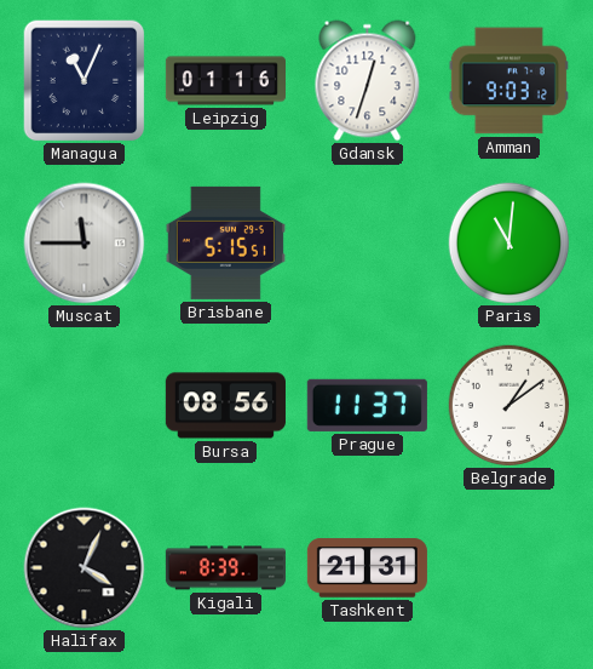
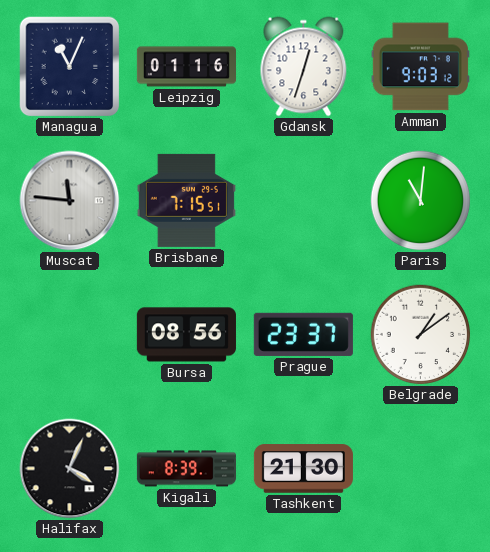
Muscat: 11:45 -> 11:46
Brisbane: 5:15 -> 7:15
Prague: 11:37 -> 23:37
Tashkent: 21:31 -> 21:30
